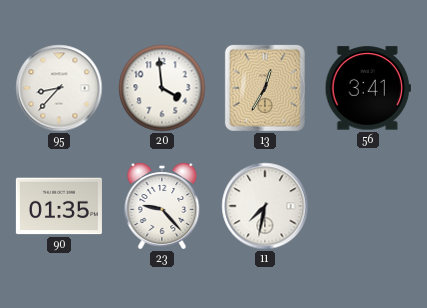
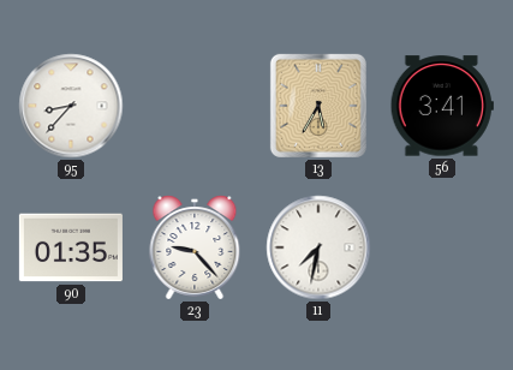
20: 3:59 -> none
13: 12:35 -> 5:35
